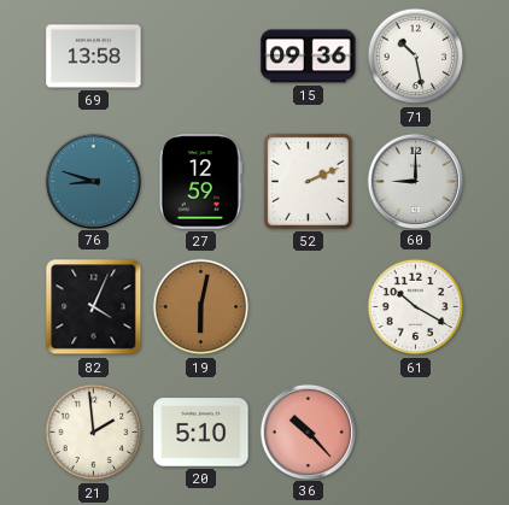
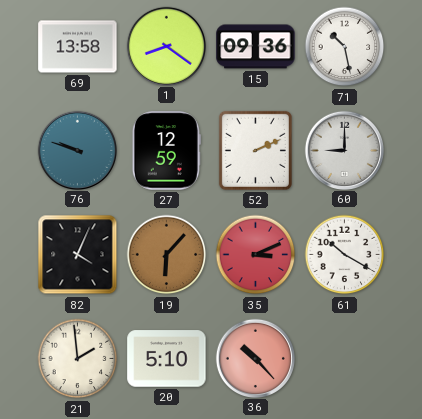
1: none -> 8:21
76: 8:48 -> 9:48
19: 6:02 -> 6:07
35: none -> 3:11
